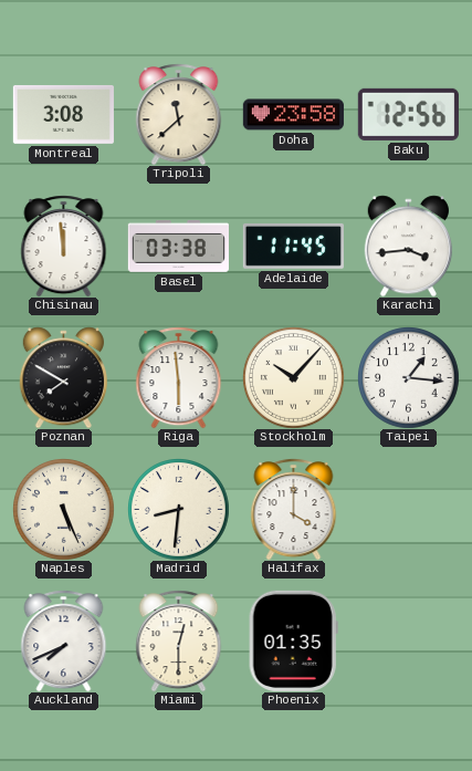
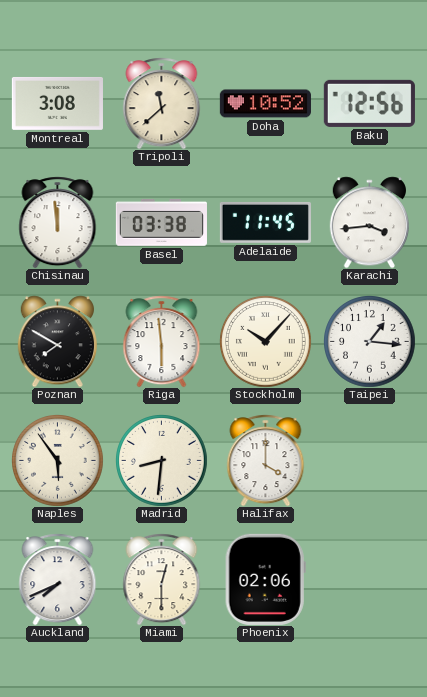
Doha: 23:58 -> 10:52
Naples: 5:26 -> 5:54
Phoenix: 01:35 -> 02:06
